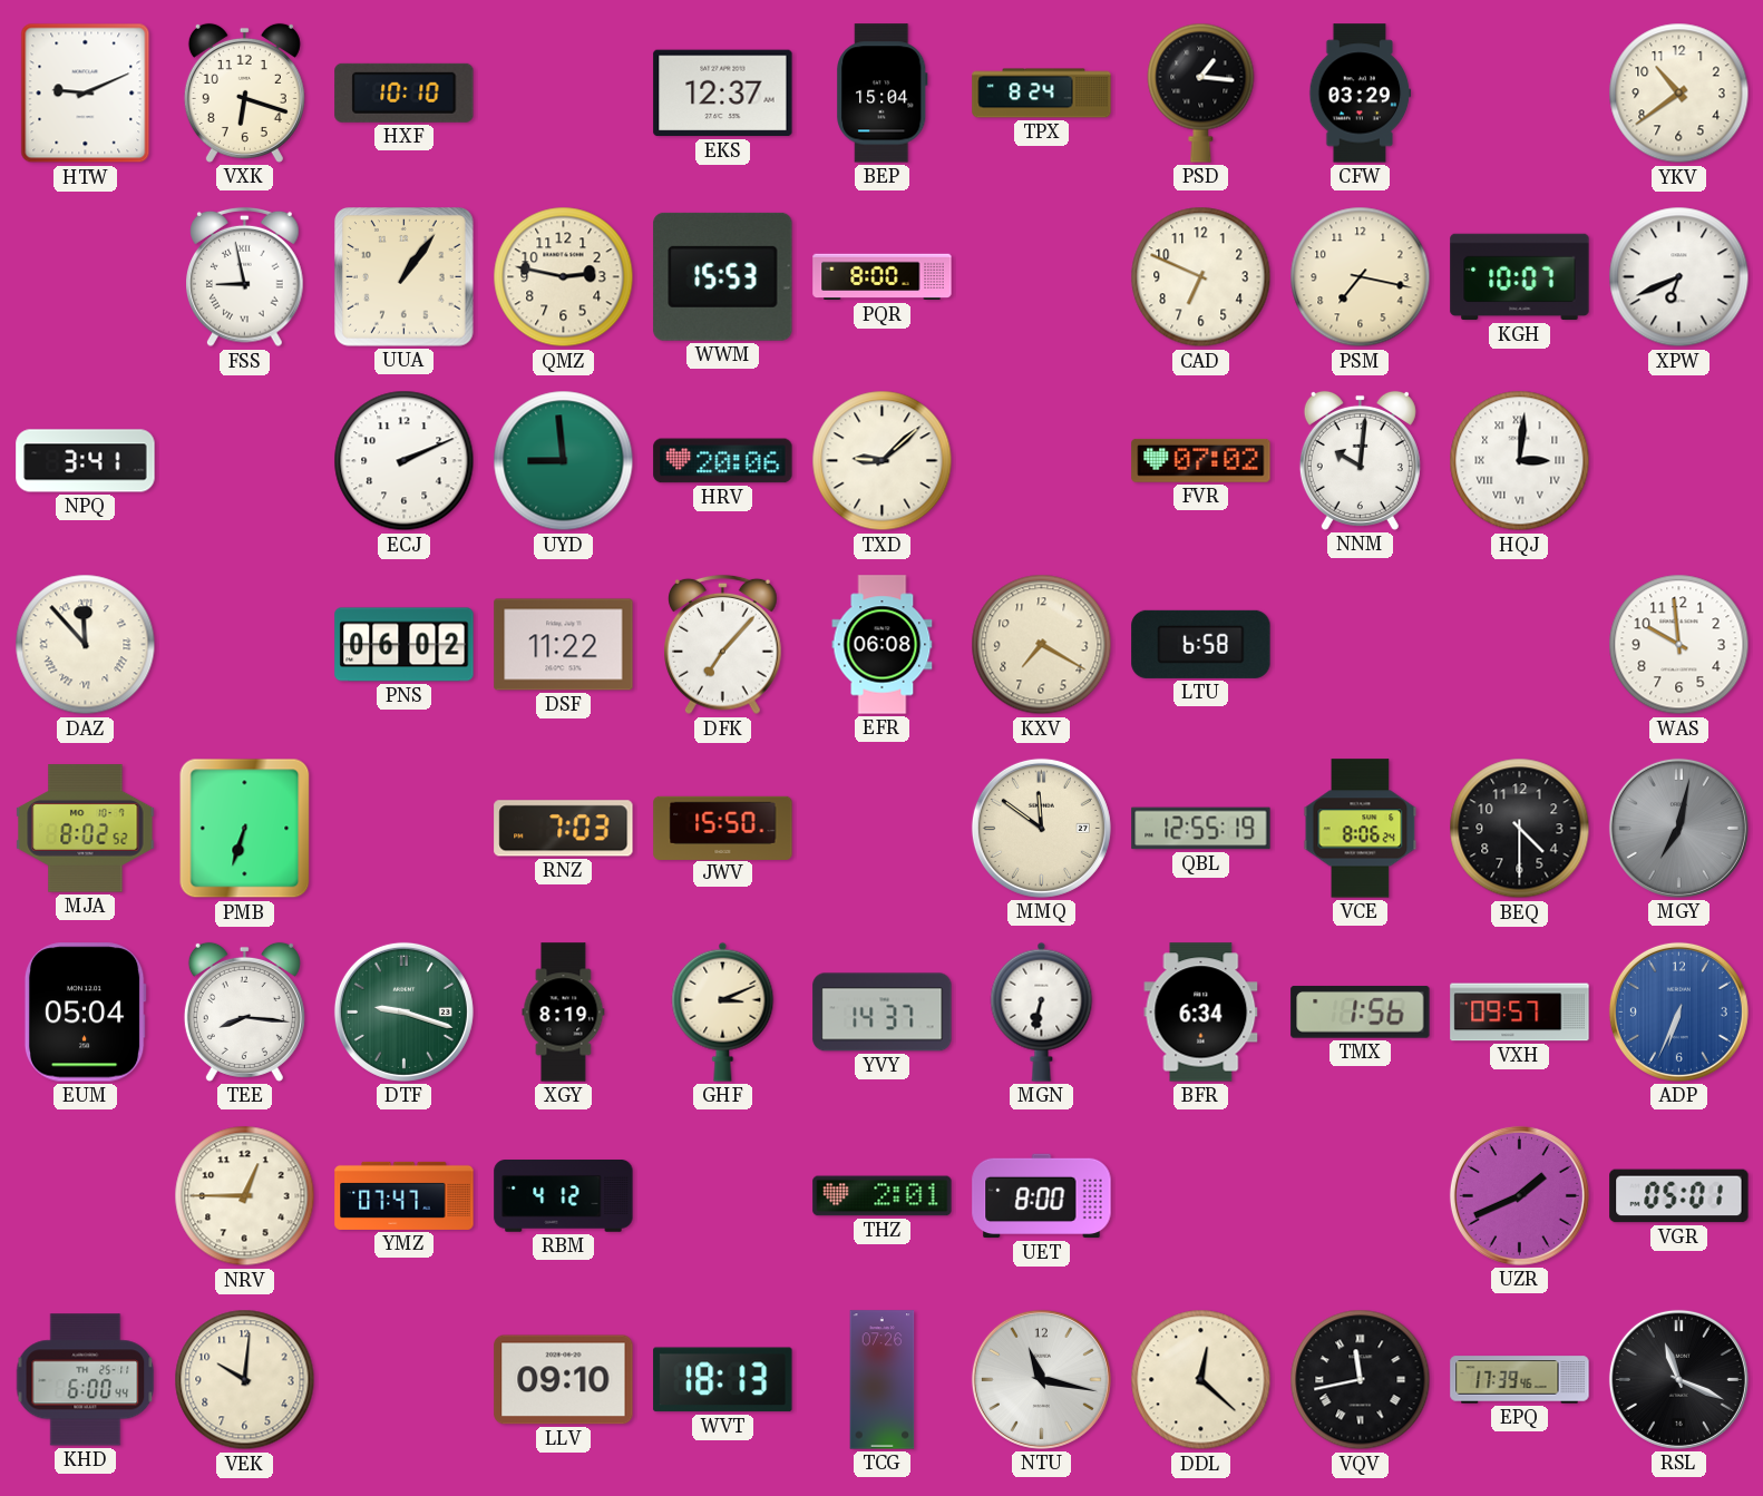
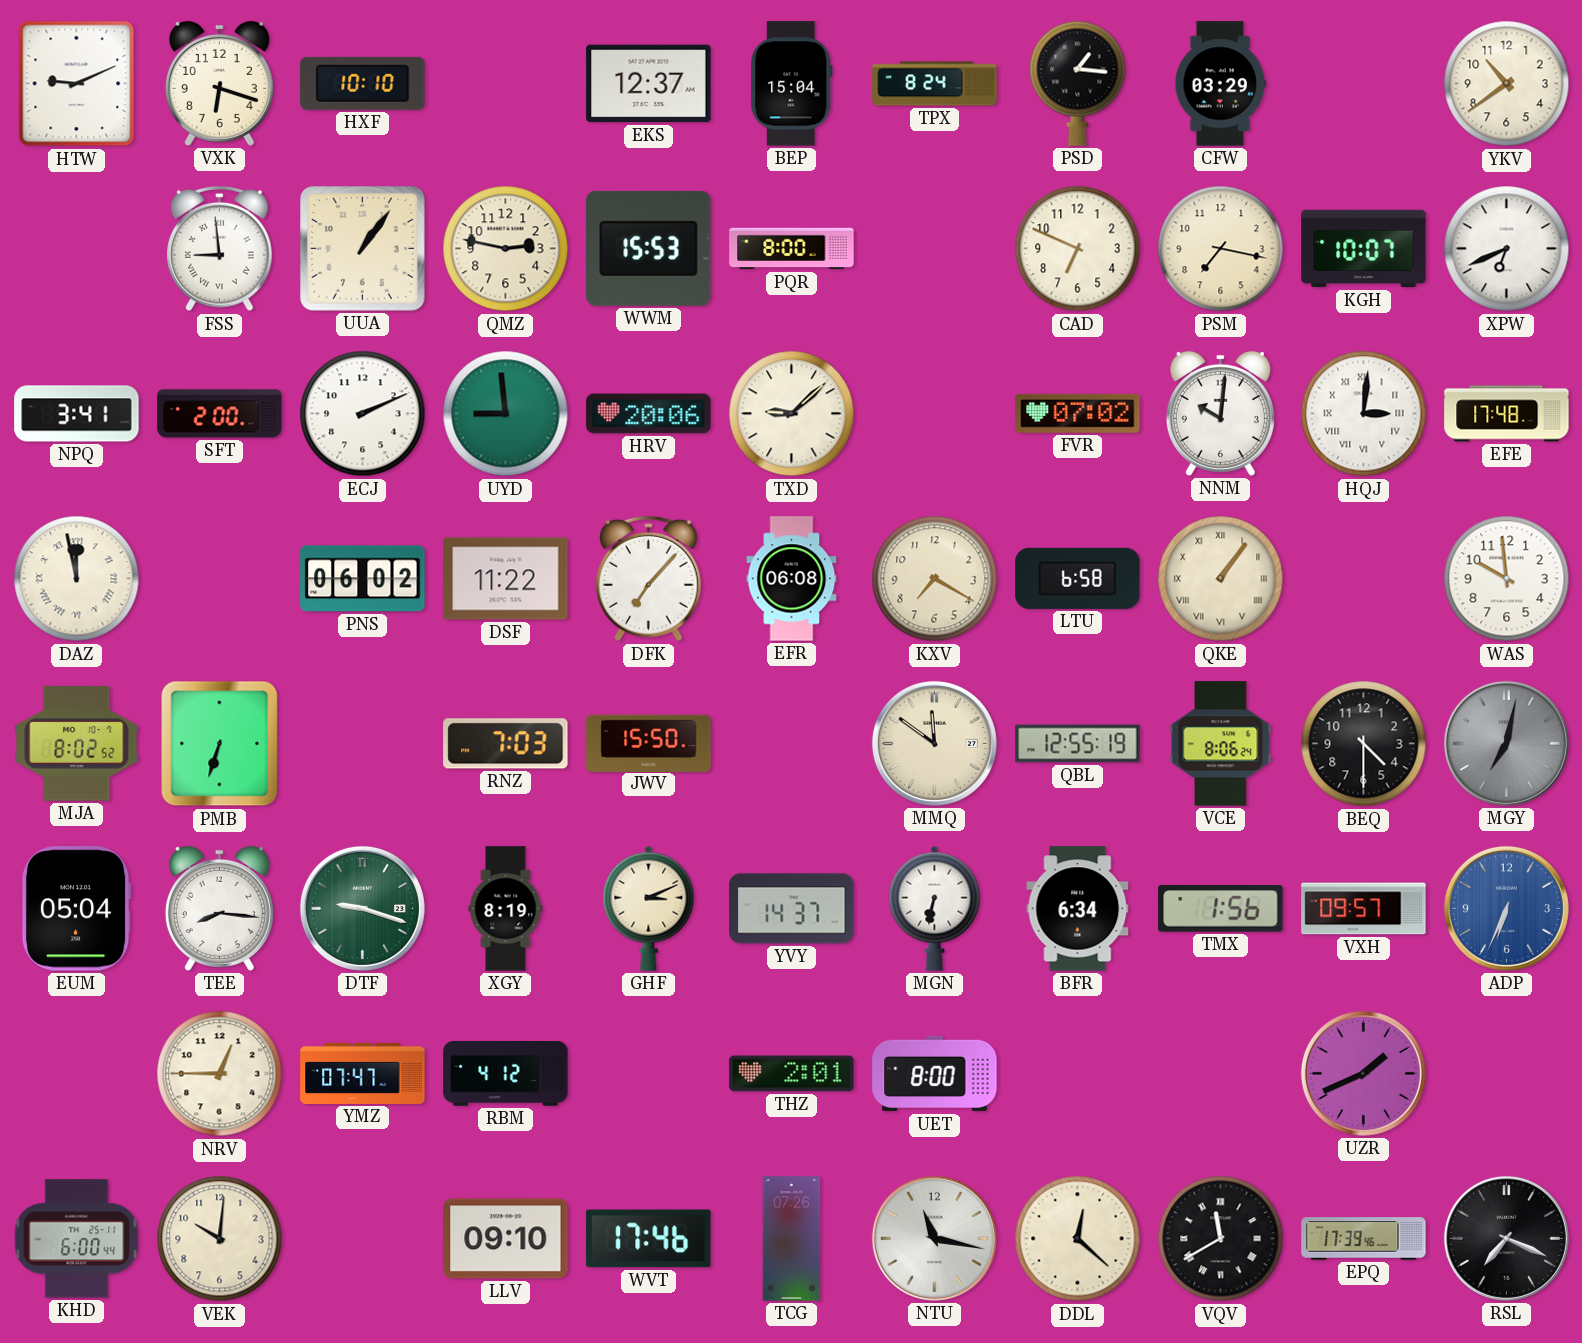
FSS: 8:58 -> 8:59
SFT: none -> 2:00
EFE: none -> 17:48
DAZ: 11:53 -> 11:58
QKE: none -> 1:06
VGR: 05:01 -> none
WVT: 18:13 -> 17:46
VQV: 11:43 -> 11:40
RSL: 11:19 -> 7:19
